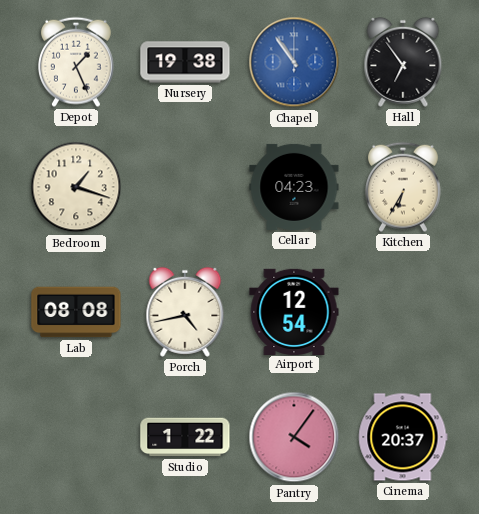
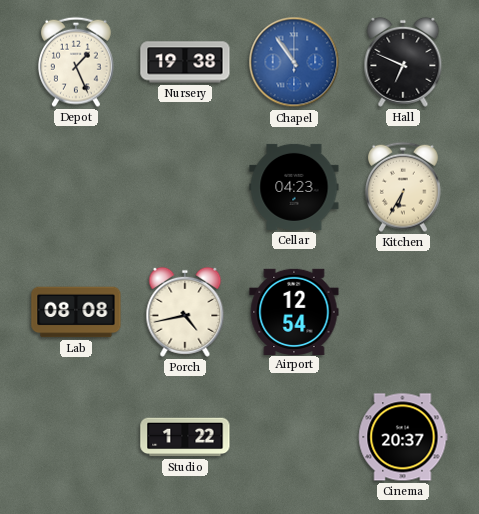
Hall: 6:54 -> 6:49
Bedroom: 1:18 -> none
Pantry: 4:06 -> none
